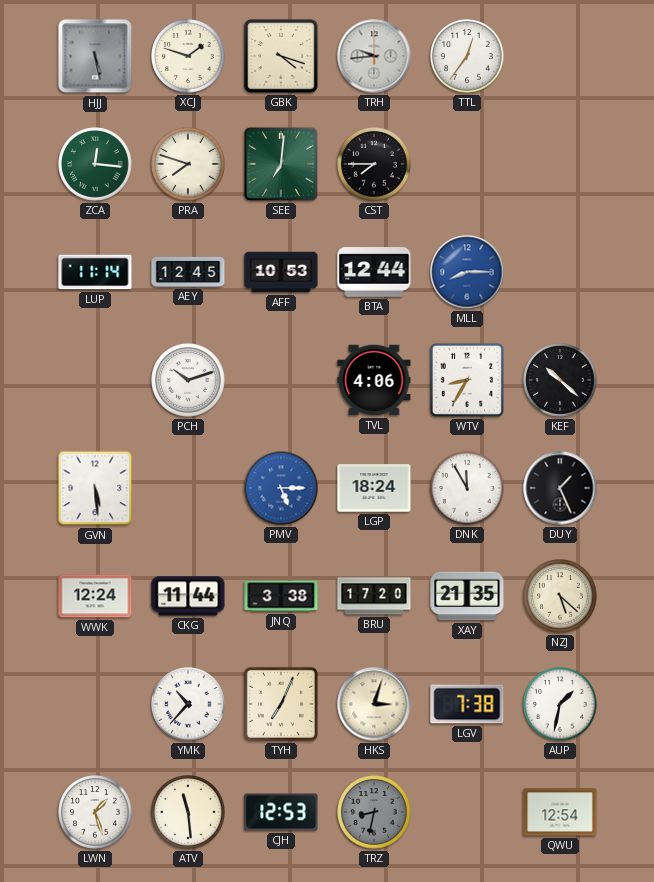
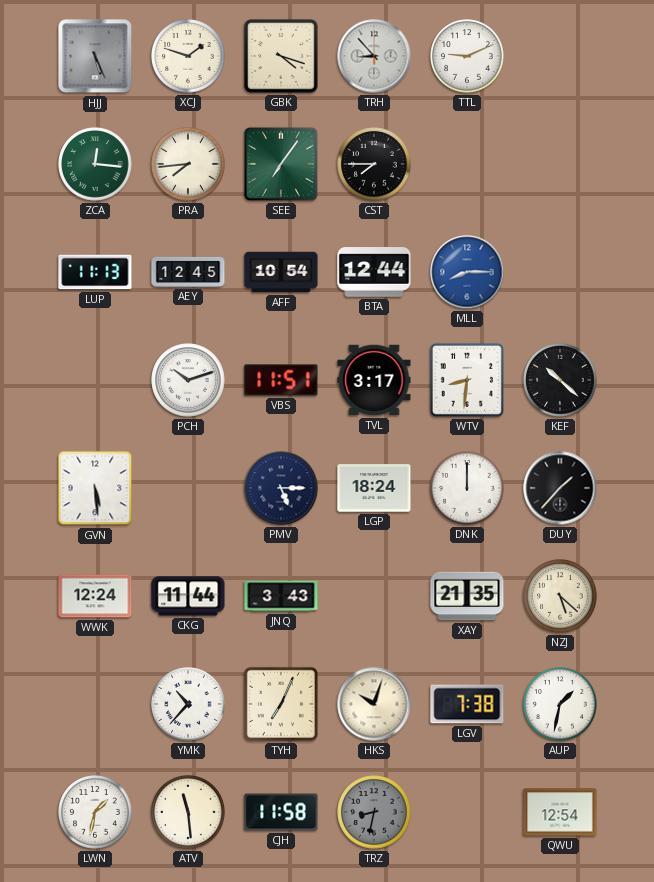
HJJ: 5:28 -> 5:26
TRH: 9:44 -> 8:53
TTL: 12:36 -> 9:11
PRA: 7:48 -> 7:44
SEE: 7:01 -> 7:06
LUP: 11:14 -> 11:13
AFF: 10:53 -> 10:54
VBS: none -> 11:51
TVL: 4:06 -> 3:17
WTV: 8:35 -> 8:31
PMV dial: blue -> navy
DNK: 11:55 -> 12:00
DUY: 1:26 -> 1:37
JNQ: 3:38 -> 3:43
BRU: 17:20 -> none
HKS: 3:03 -> 10:03
LWN: 1:27 -> 1:32
CJH: 12:53 -> 11:58
